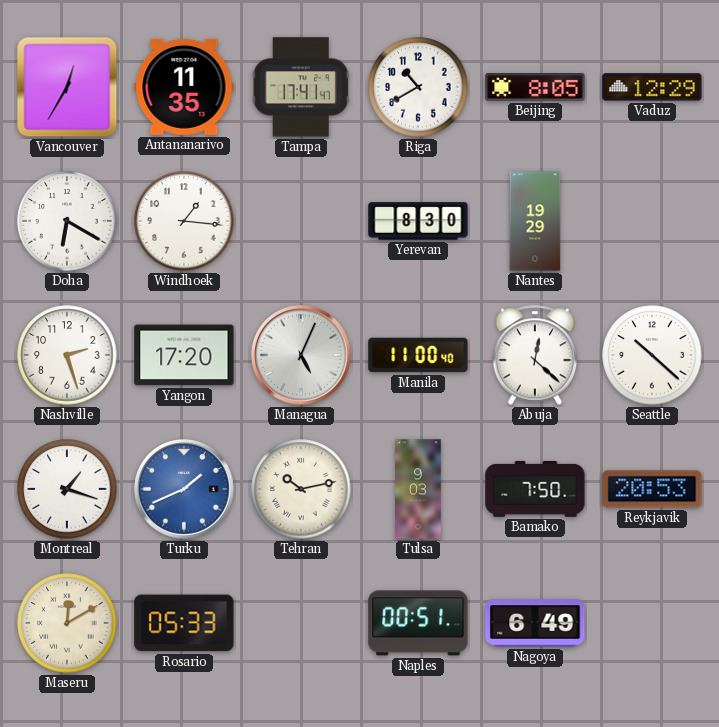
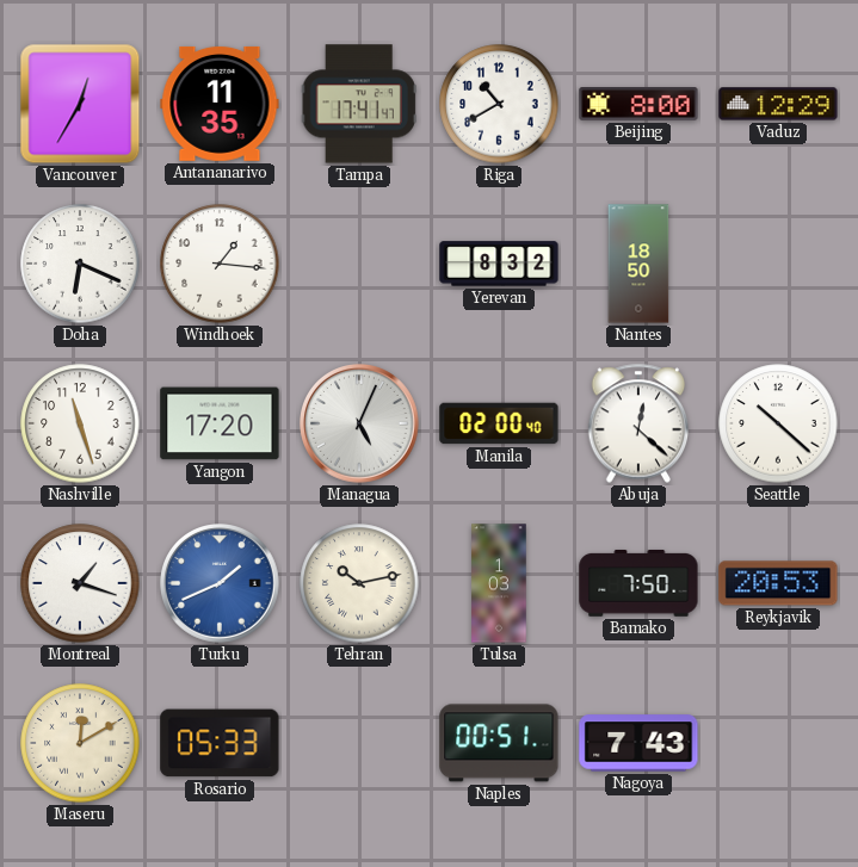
Beijing: 8:05 -> 8:00
Doha: 6:20 -> 6:19
Yerevan: 8:30 -> 8:32
Nantes: 19:29 -> 18:50
Nashville: 2:27 -> 11:27
Manila: 11:00 -> 02:00
Tulsa: 9:03 -> 1:03
Nagoya: 6:49 -> 7:43
